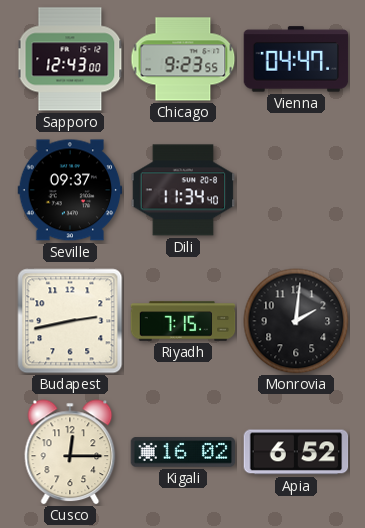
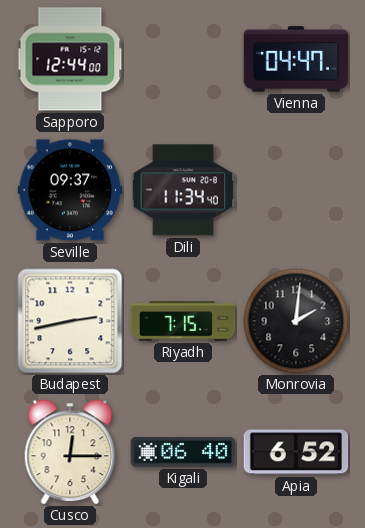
Sapporo: 12:43 -> 12:44
Chicago: 9:23 -> none
Kigali: 16:02 -> 06:40
